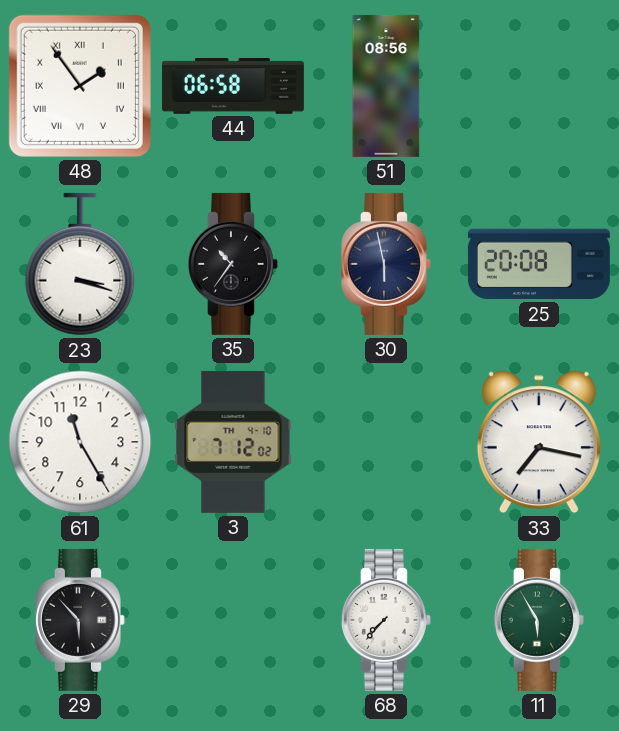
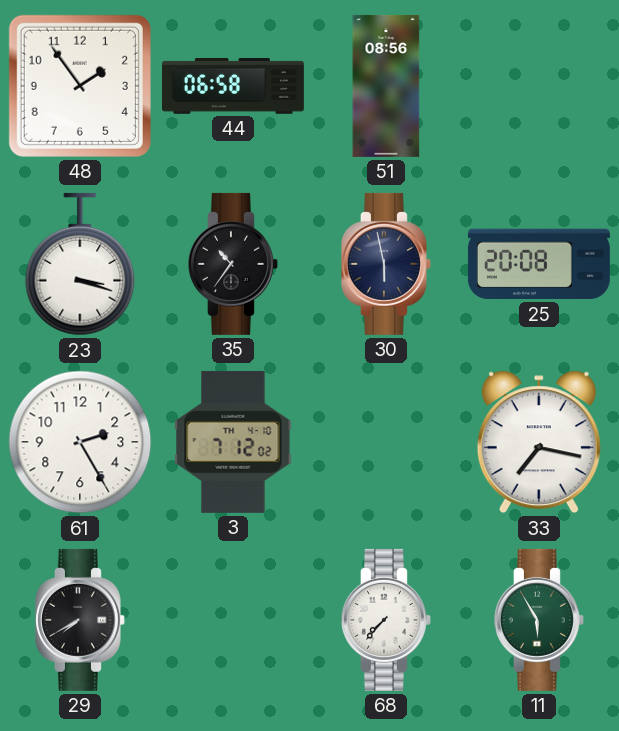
48 numerals: Roman -> Arabic
61: 11:25 -> 2:25
29: 5:53 -> 7:40
